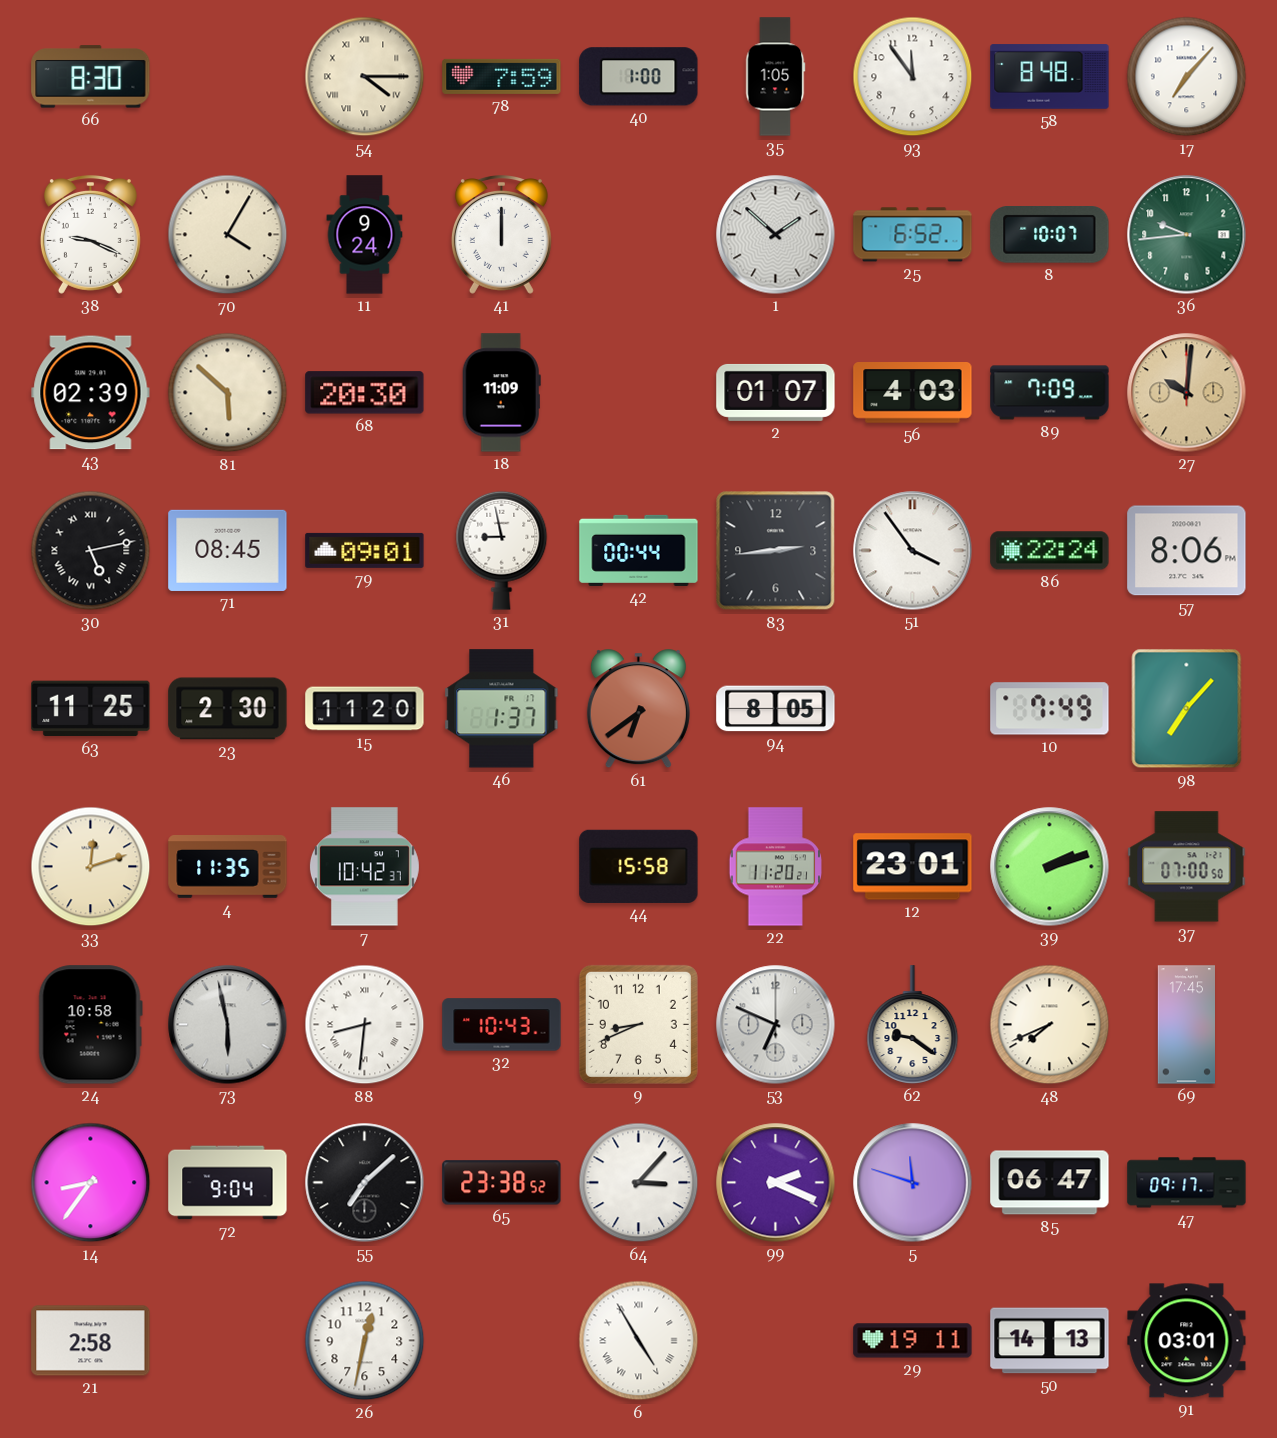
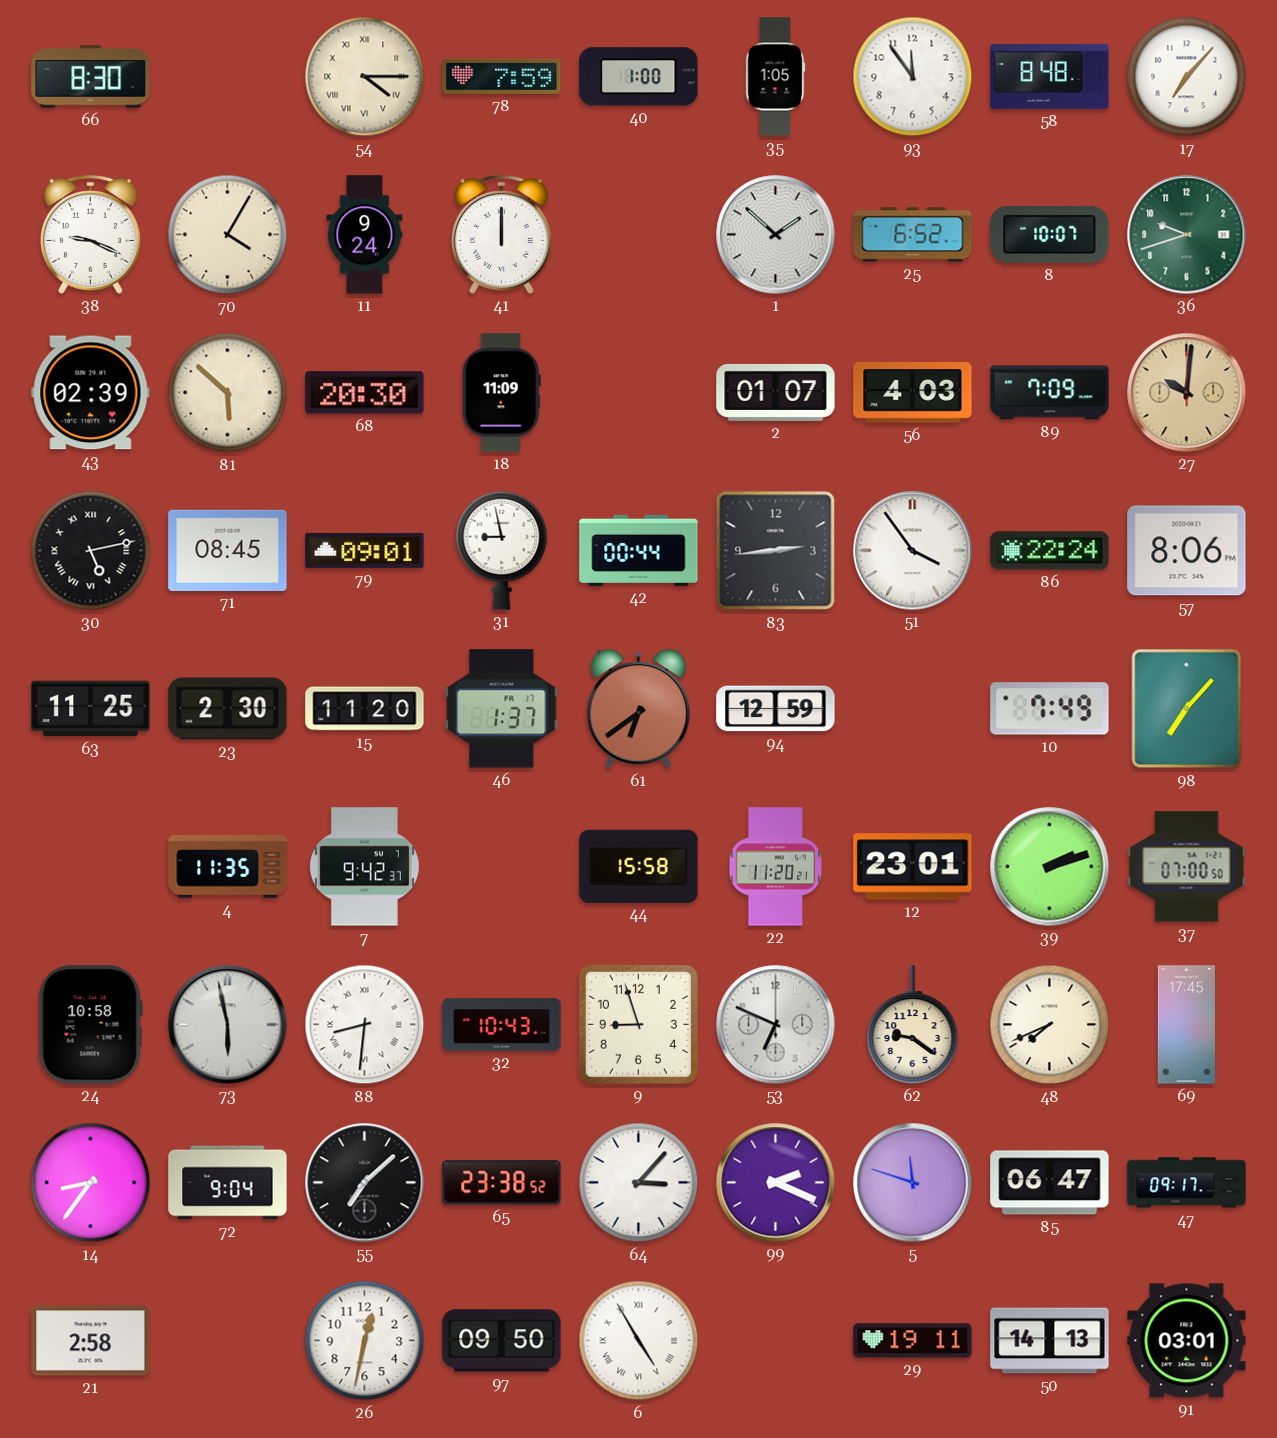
36: 9:44 -> 9:42
94: 8:05 -> 12:59
33: 12:12 -> none
7: 10:42 -> 9:42
9: 8:41 -> 8:57
97: none -> 09:50
